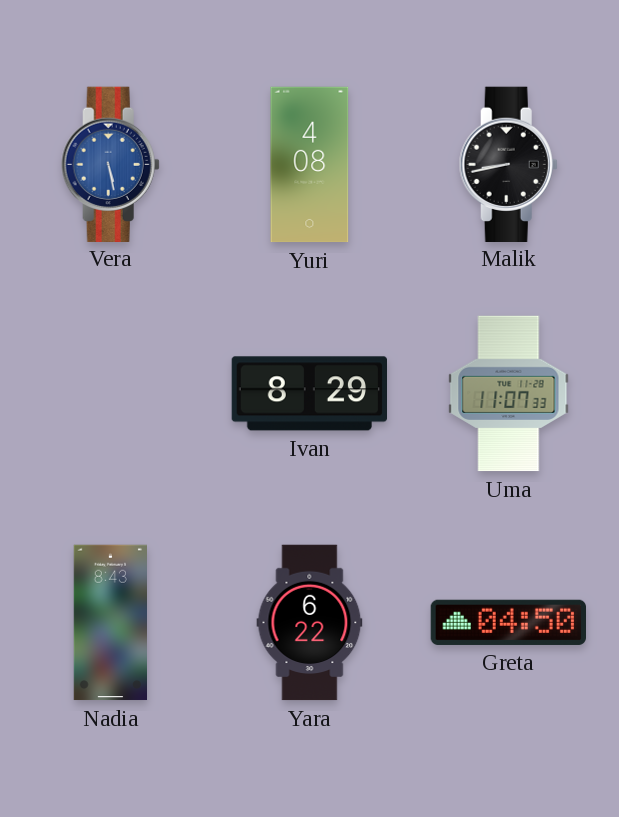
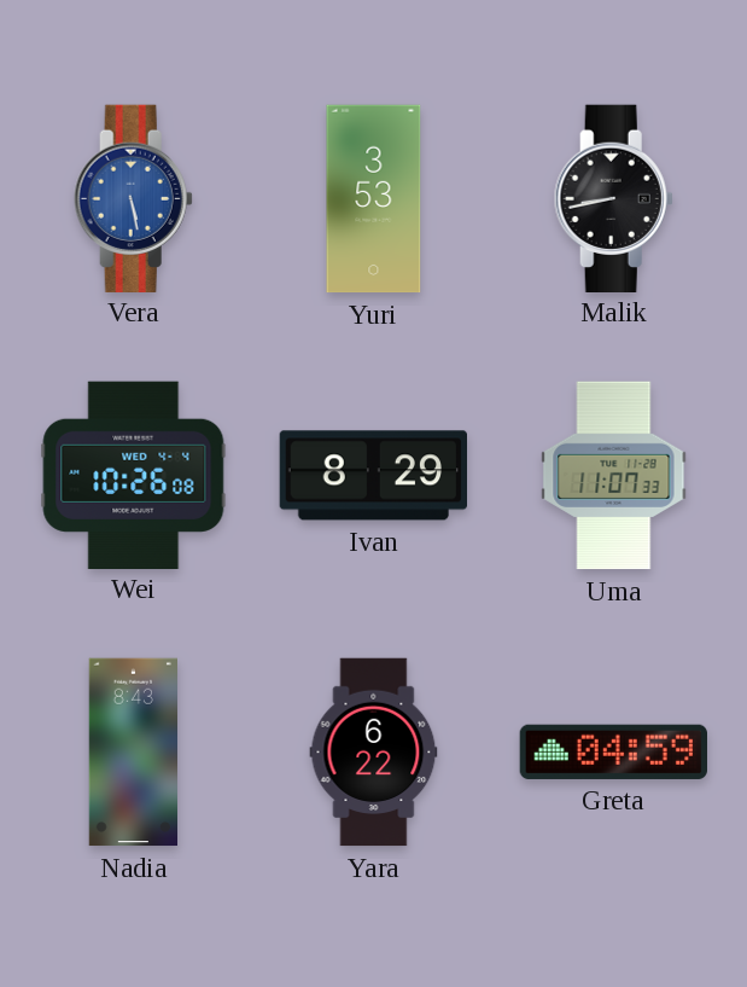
Yuri: 4:08 -> 3:53
Wei: none -> 10:26
Greta: 04:50 -> 04:59
